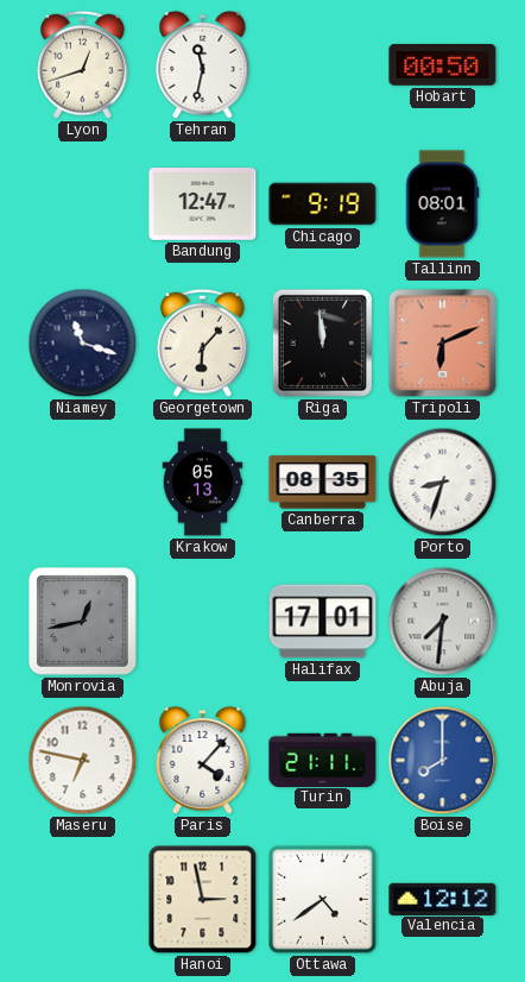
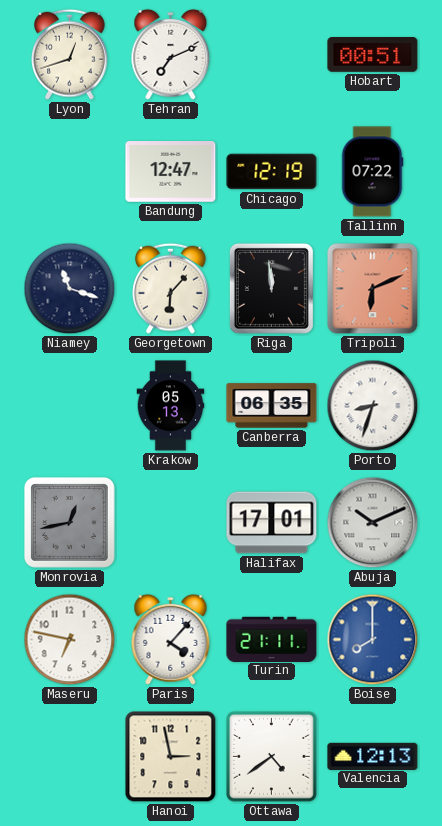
Tehran: 11:32 -> 7:11
Hobart: 00:50 -> 00:51
Chicago: 9:19 -> 12:19
Tallinn: 08:01 -> 07:22
Canberra: 08:35 -> 06:35
Abuja: 7:31 -> 10:11
Valencia: 12:12 -> 12:13
